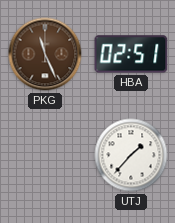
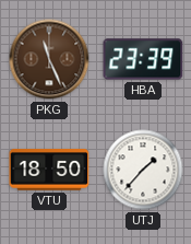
HBA: 02:51 -> 23:39
VTU: none -> 18:50
